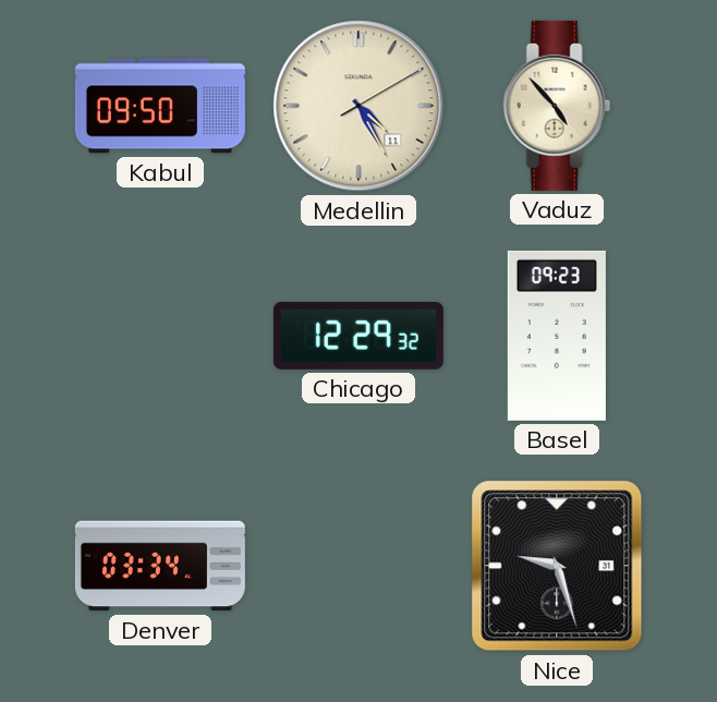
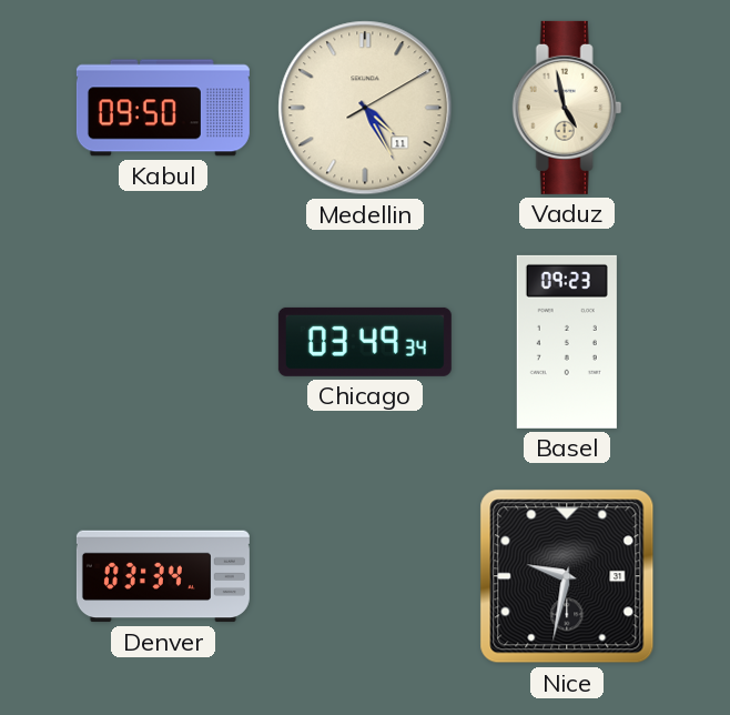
Vaduz: 4:53 -> 4:58
Chicago: 12:29 -> 03:49
Nice: 9:27 -> 9:32
